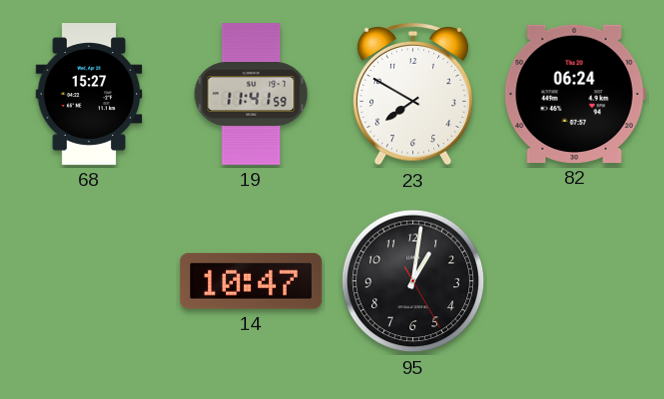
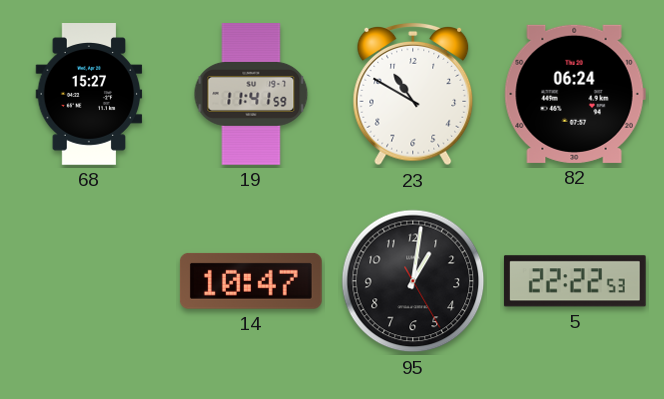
23: 7:50 -> 10:50
5: none -> 22:22
